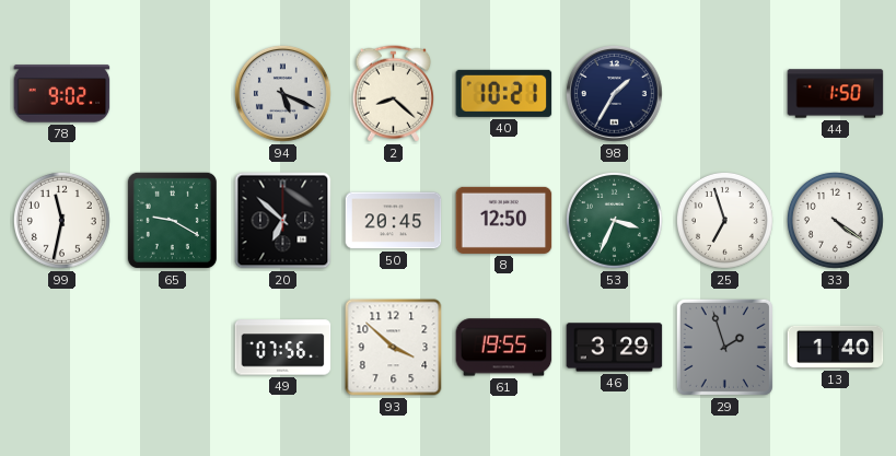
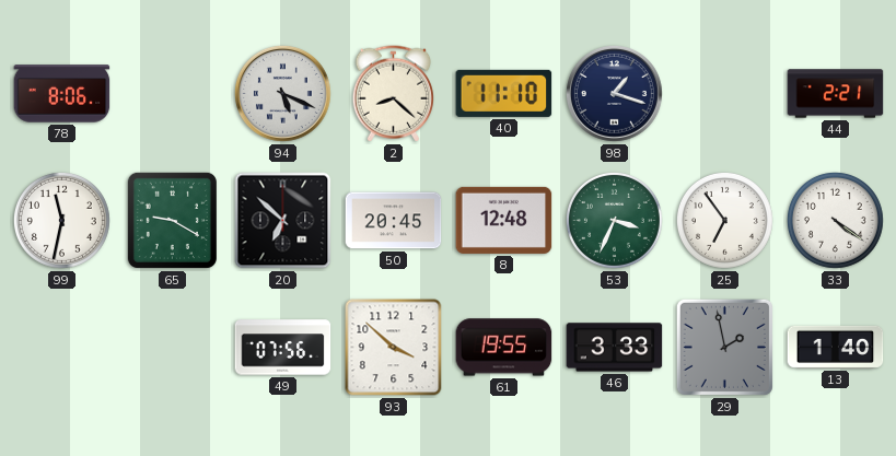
78: 9:02 -> 8:06
40: 10:21 -> 11:10
98: 1:35 -> 1:18
44: 1:50 -> 2:21
8: 12:50 -> 12:48
25: 6:57 -> 6:54
46: 3:29 -> 3:33
29: 1:57 -> 1:58
